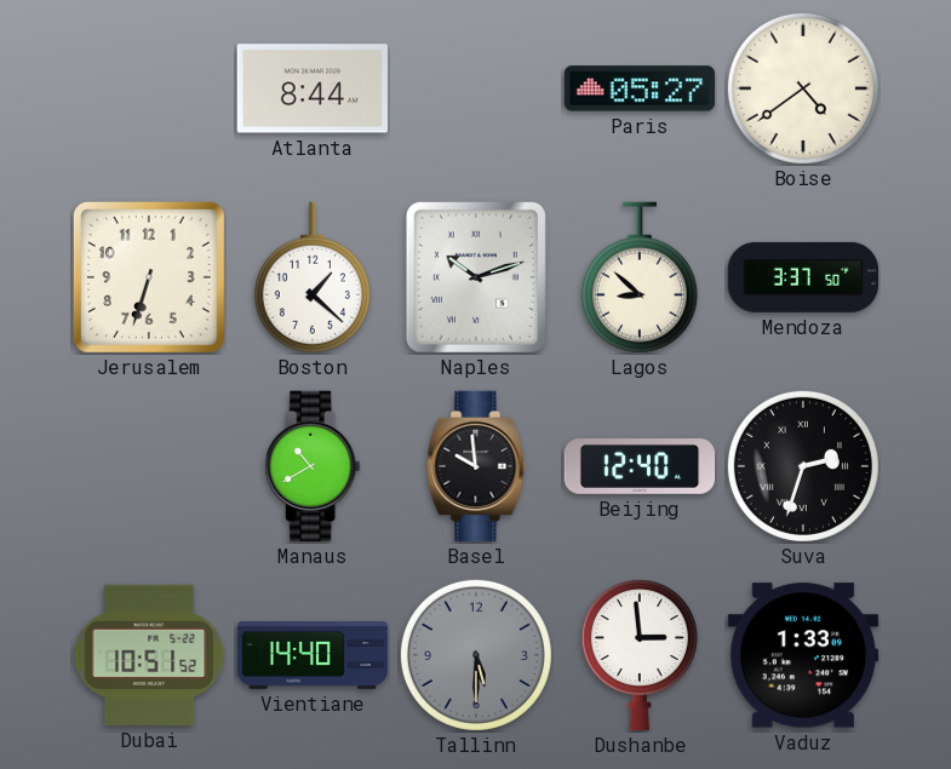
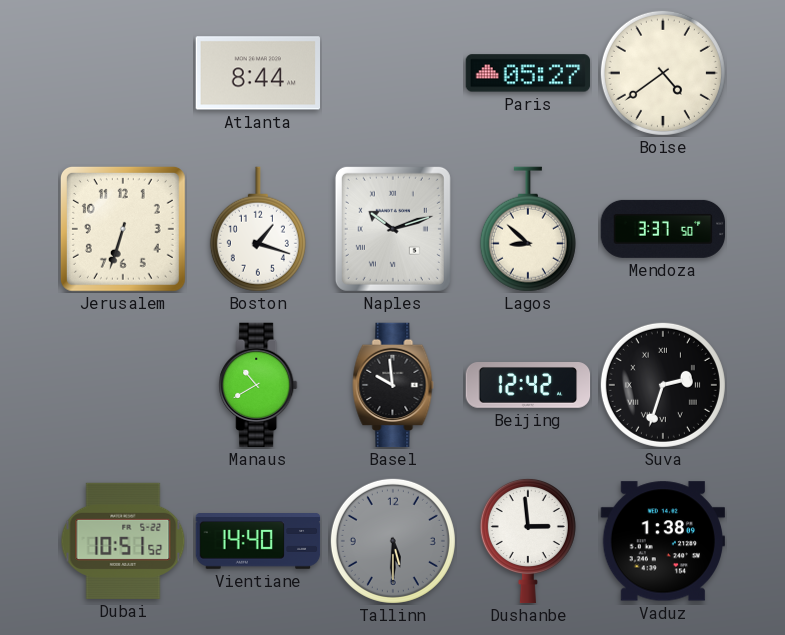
Boston: 1:22 -> 1:18
Beijing: 12:40 -> 12:42
Vaduz: 1:33 -> 1:38
